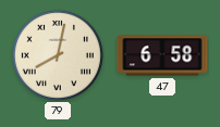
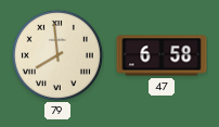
79: 8:02 -> 7:59
